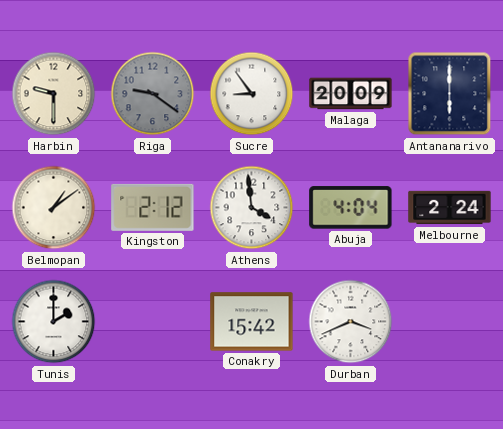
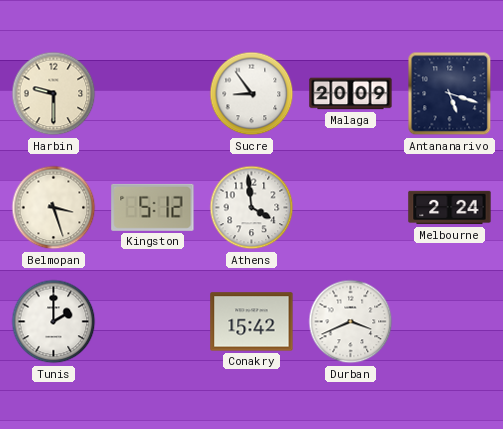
Riga: 9:21 -> none
Antananarivo: 6:00 -> 5:18
Belmopan: 1:09 -> 3:27
Kingston: 2:12 -> 5:12
Abuja: 4:04 -> none
